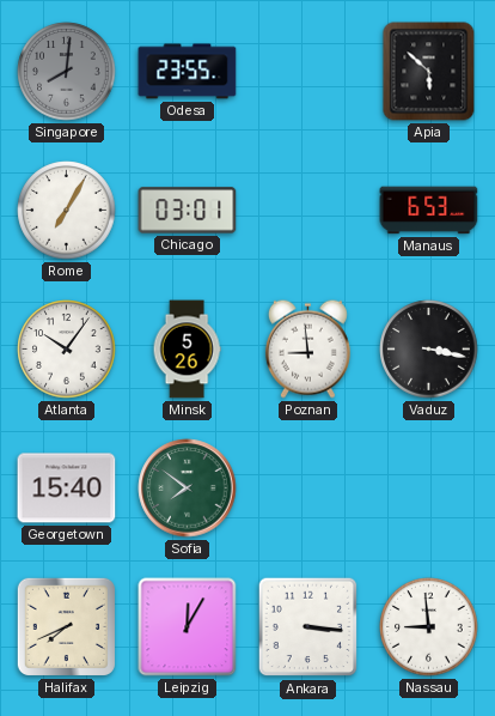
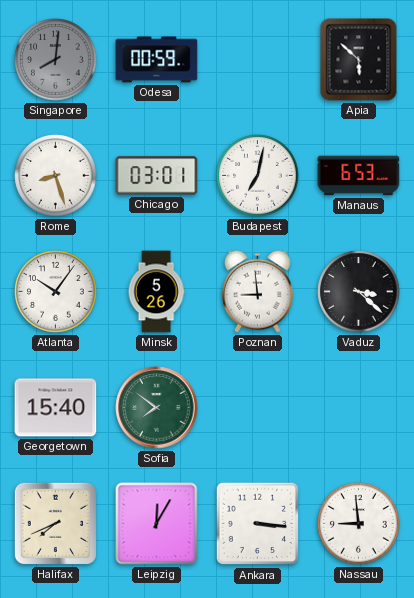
Odesa: 23:55 -> 00:59
Rome: 7:05 -> 8:27
Budapest: none -> 7:02
Vaduz: 3:17 -> 3:22
